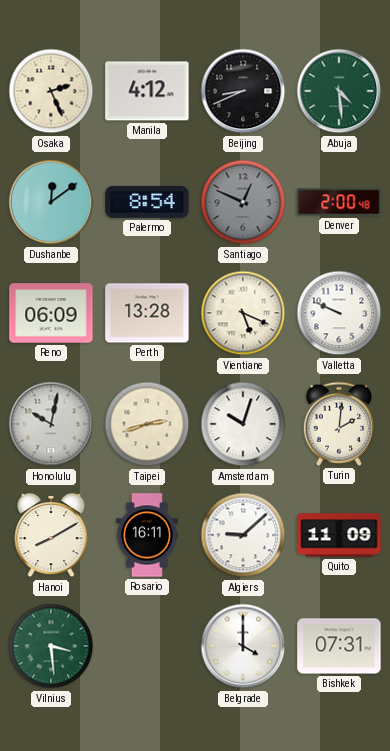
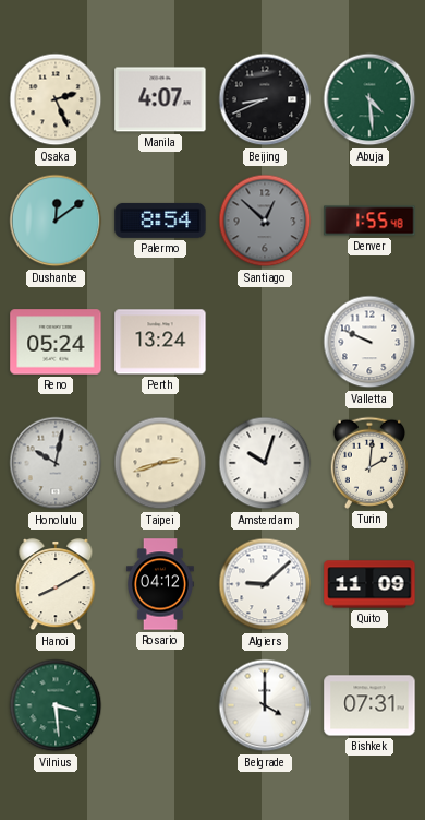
Manila: 4:12 -> 4:07
Santiago: 12:49 -> 12:52
Denver: 2:00 -> 1:55
Reno: 06:09 -> 05:24
Perth: 13:28 -> 13:24
Vientiane: 5:19 -> none
Rosario: 16:11 -> 04:12
